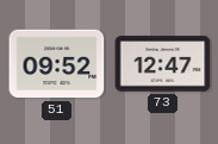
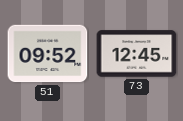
73: 12:47 -> 12:45
